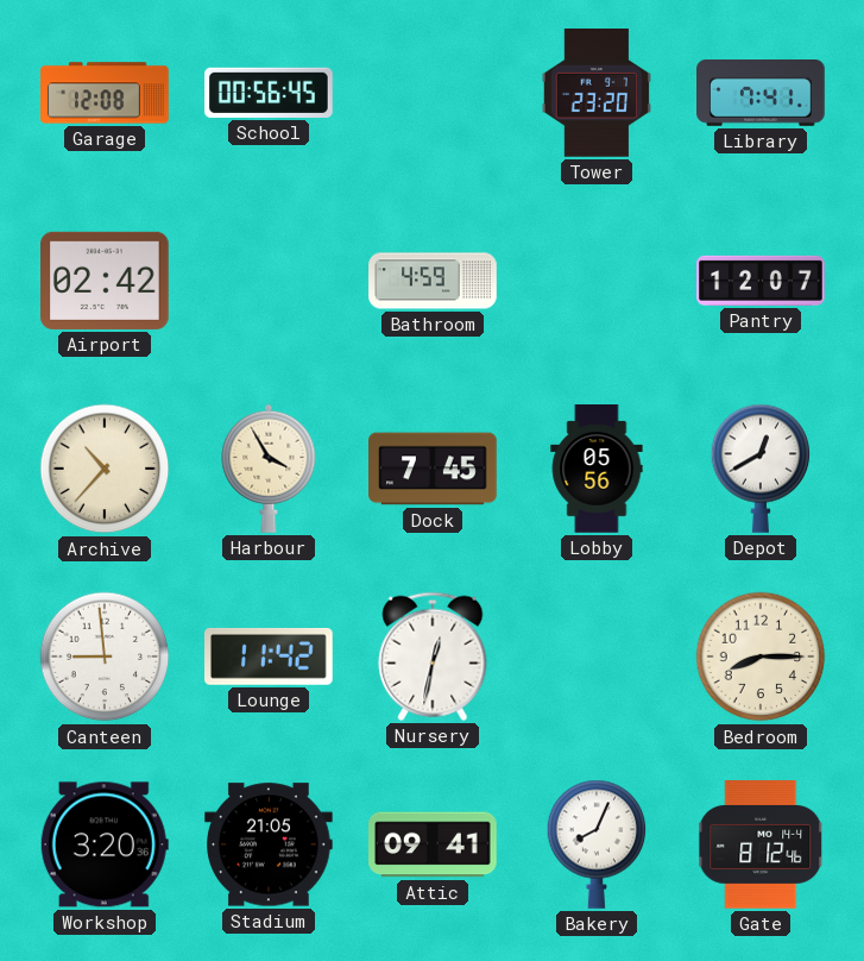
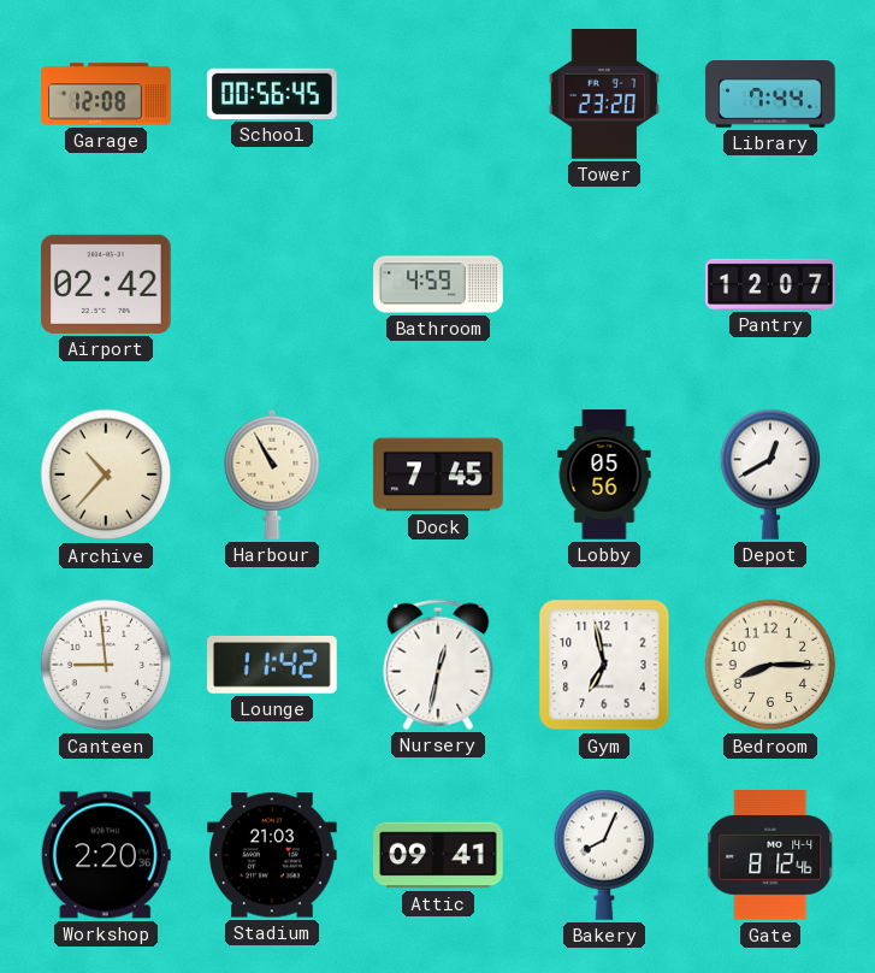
Library: 7:41 -> 7:44
Harbour: 3:55 -> 10:55
Gym: none -> 6:58
Workshop: 3:20 -> 2:20
Stadium: 21:05 -> 21:03
